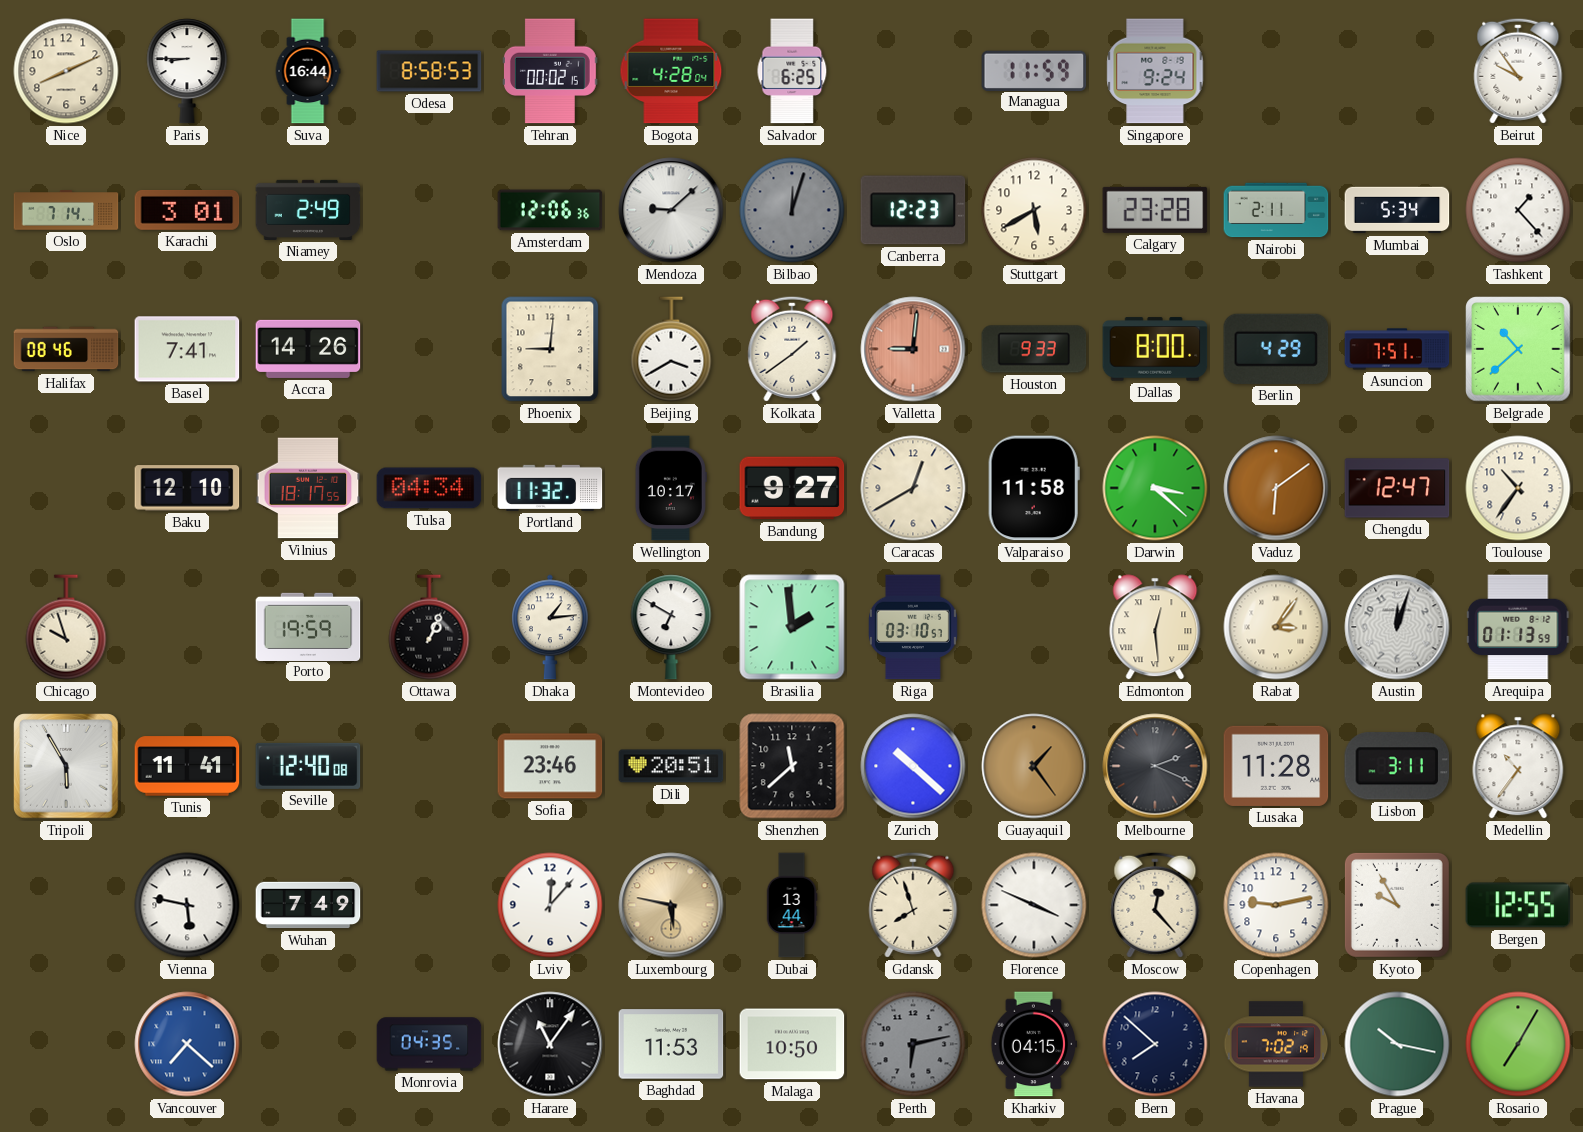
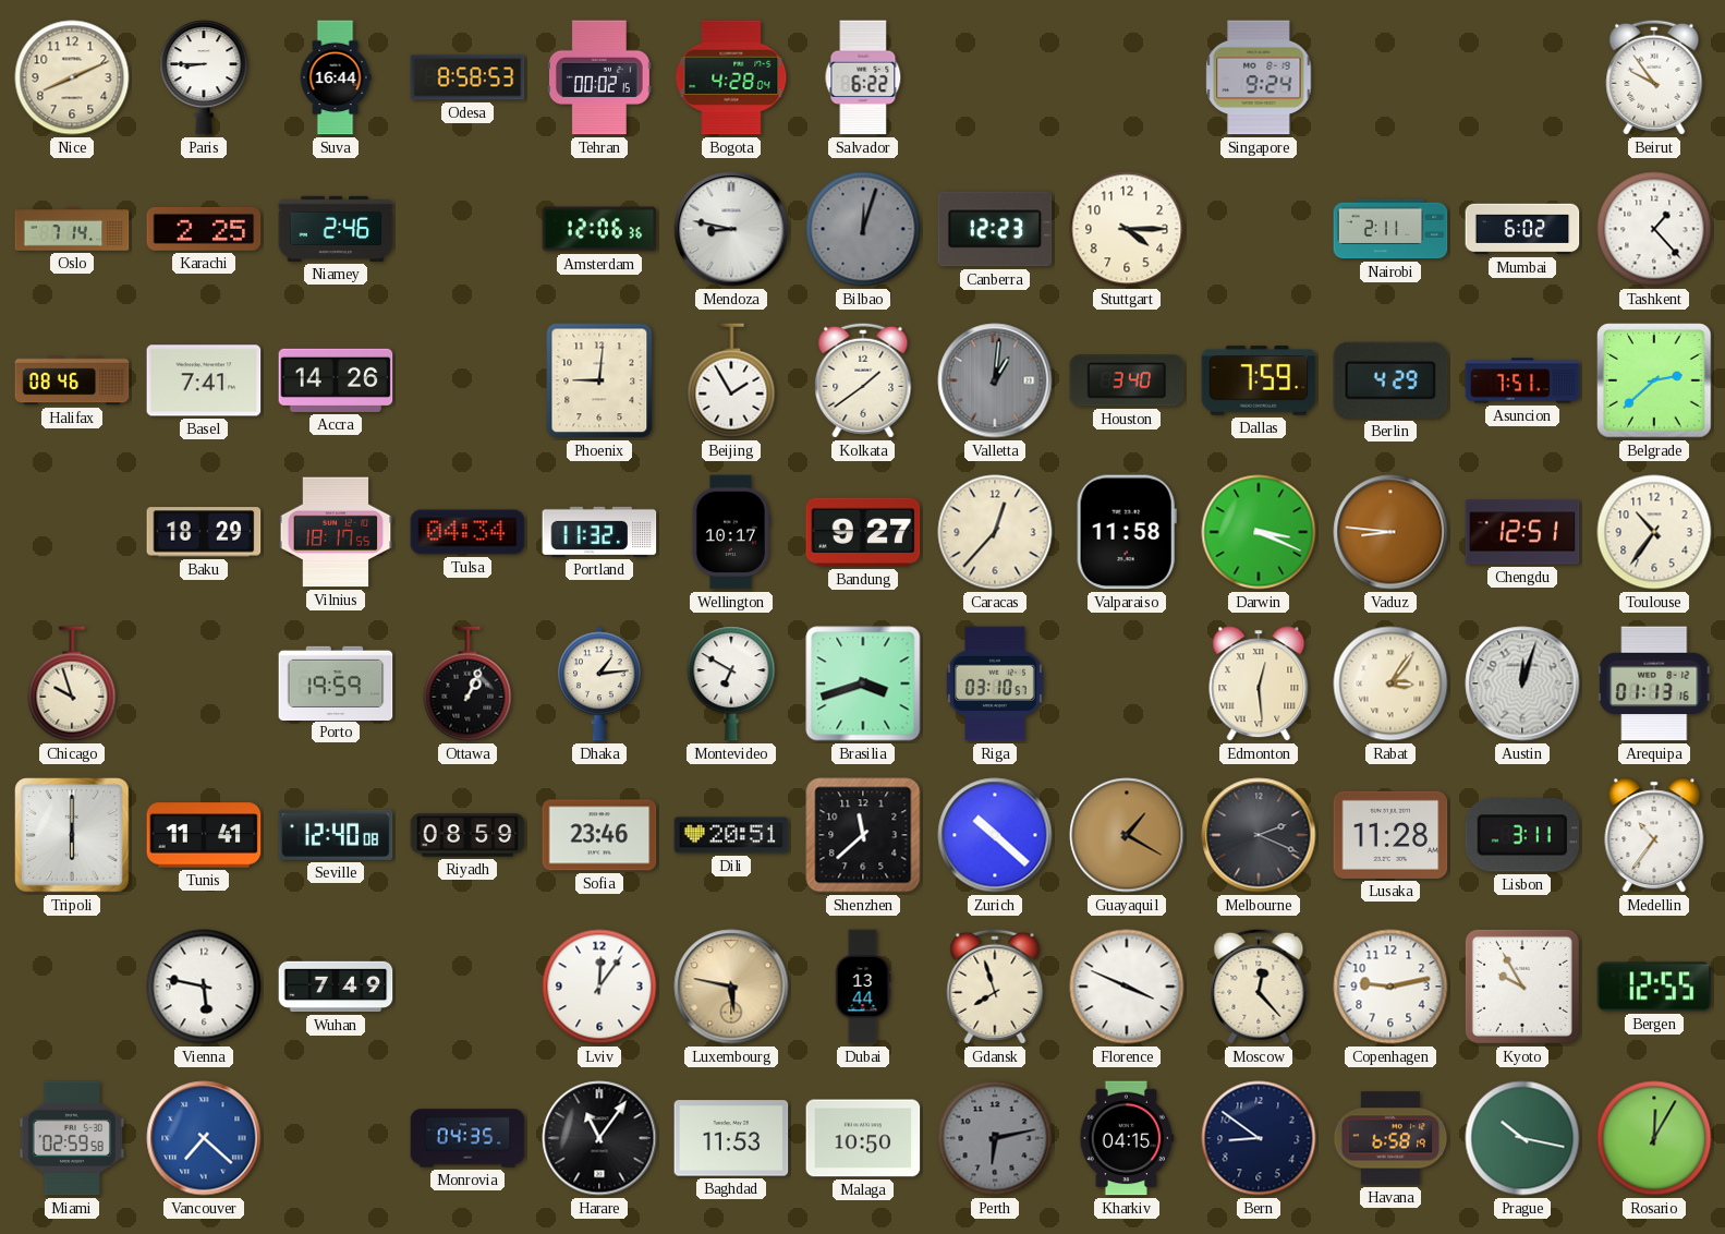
Salvador: 6:25 -> 6:22
Managua: 11:59 -> none
Karachi: 3:01 -> 2:25
Niamey: 2:49 -> 2:46
Mendoza: 9:08 -> 8:47
Stuttgart: 5:40 -> 4:15
Calgary: 23:28 -> none
Mumbai: 5:34 -> 6:02
Beijing: 3:40 -> 1:55
Valletta: 9:01 -> 1:01
Valletta dial: salmon -> grey
Houston: 9:33 -> 3:40
Dallas: 8:00 -> 7:59
Belgrade: 10:38 -> 2:38
Baku: 12:10 -> 18:29
Caracas: 12:40 -> 12:37
Darwin: 3:22 -> 3:19
Vaduz: 6:09 -> 8:46
Chengdu: 12:47 -> 12:51
Brasilia: 1:59 -> 3:42
Arequipa: 01:13:59 -> 01:13:16
Tripoli: 5:55 -> 6:00
Riyadh: none -> 08:59
Guayaquil: 1:24 -> 1:20
Lviv: 12:07 -> 12:06
Miami: none -> 02:59
Bern: 7:52 -> 8:51
Havana: 7:02 -> 6:58
Rosario: 7:05 -> 12:05
